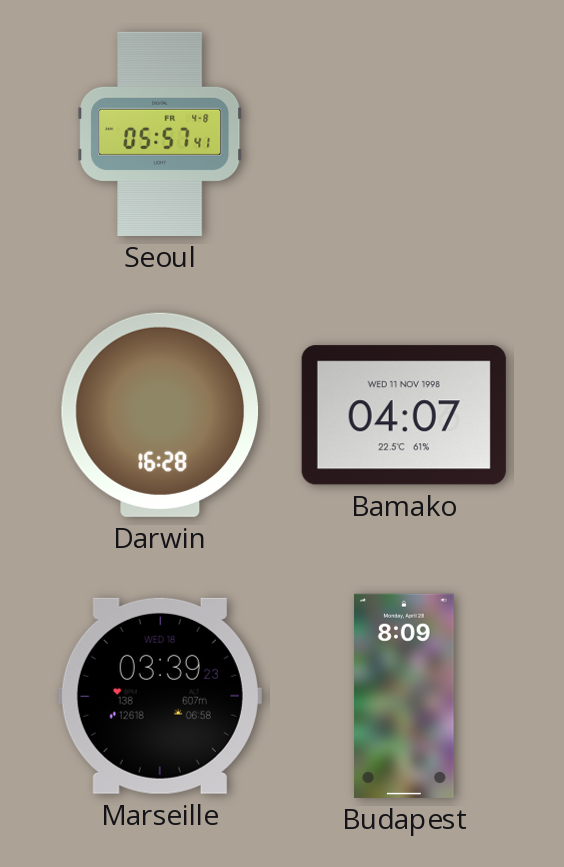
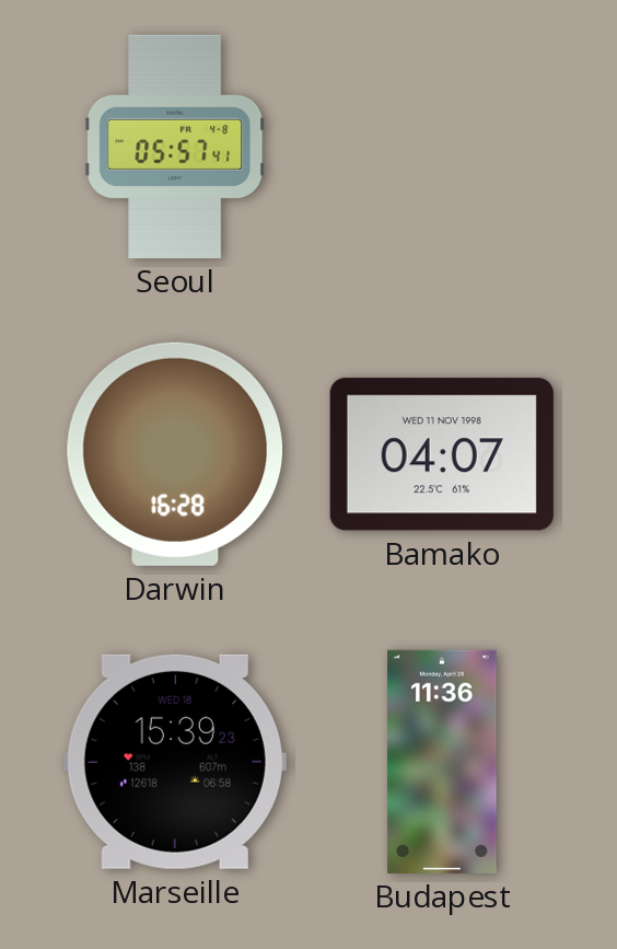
Marseille: 03:39 -> 15:39
Budapest: 8:09 -> 11:36
